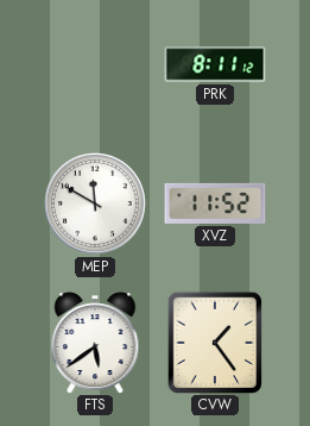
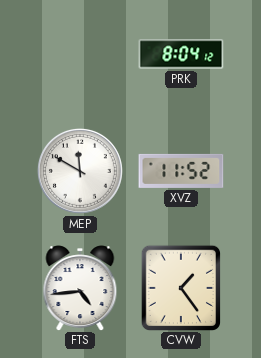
PRK: 8:11 -> 8:04
FTS: 5:39 -> 4:44
